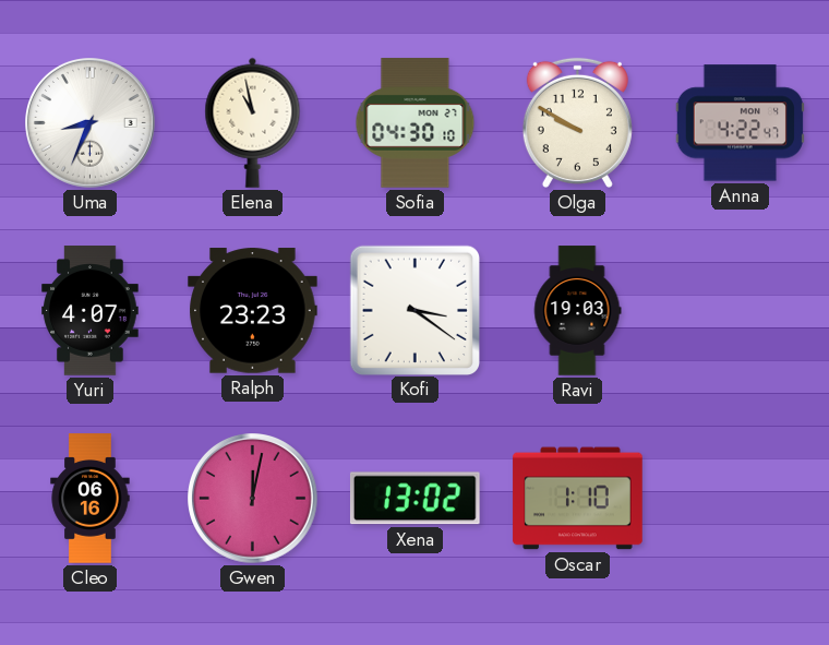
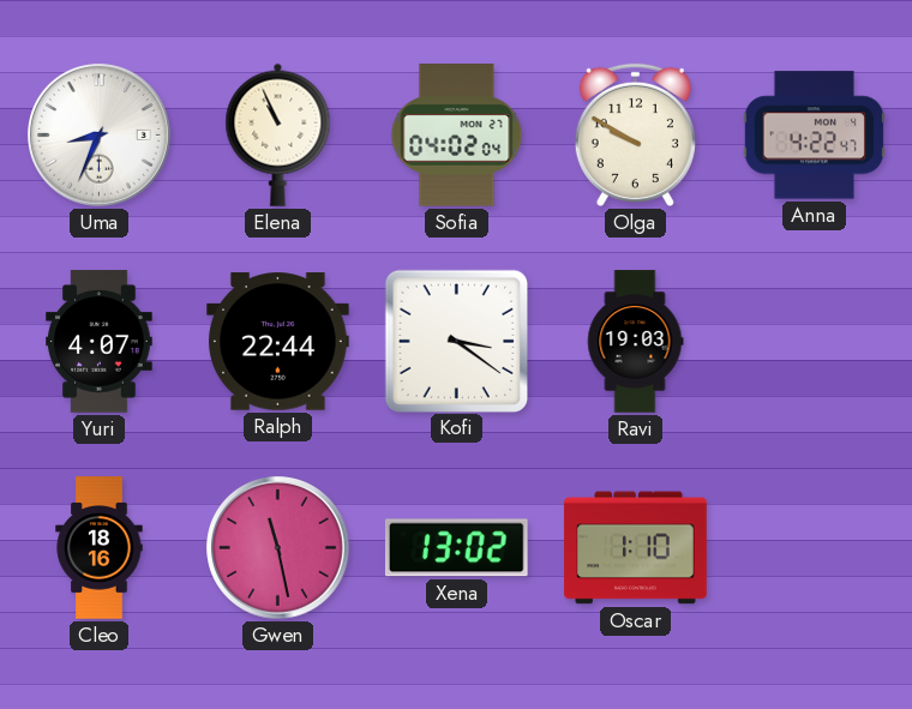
Elena: 10:58 -> 10:56
Sofia: 04:30 -> 04:02
Ralph: 23:23 -> 22:44
Cleo: 06:16 -> 18:16
Gwen: 12:02 -> 11:28
